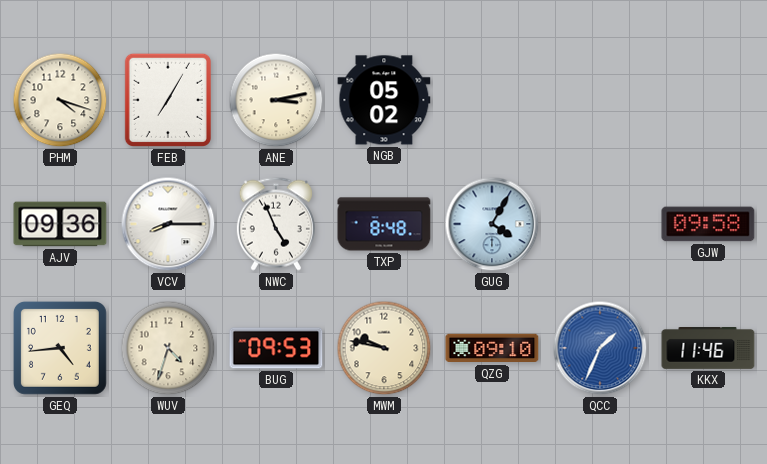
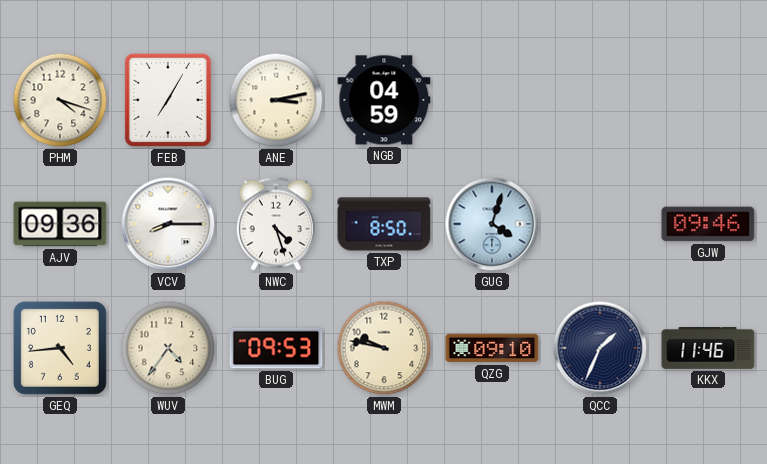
NGB: 05:02 -> 04:59
NWC: 4:56 -> 4:27
TXP: 8:48 -> 8:50
GUG: 4:05 -> 4:03
GJW: 09:58 -> 09:46
WUV: 4:33 -> 4:36
QCC dial: blue -> navy
